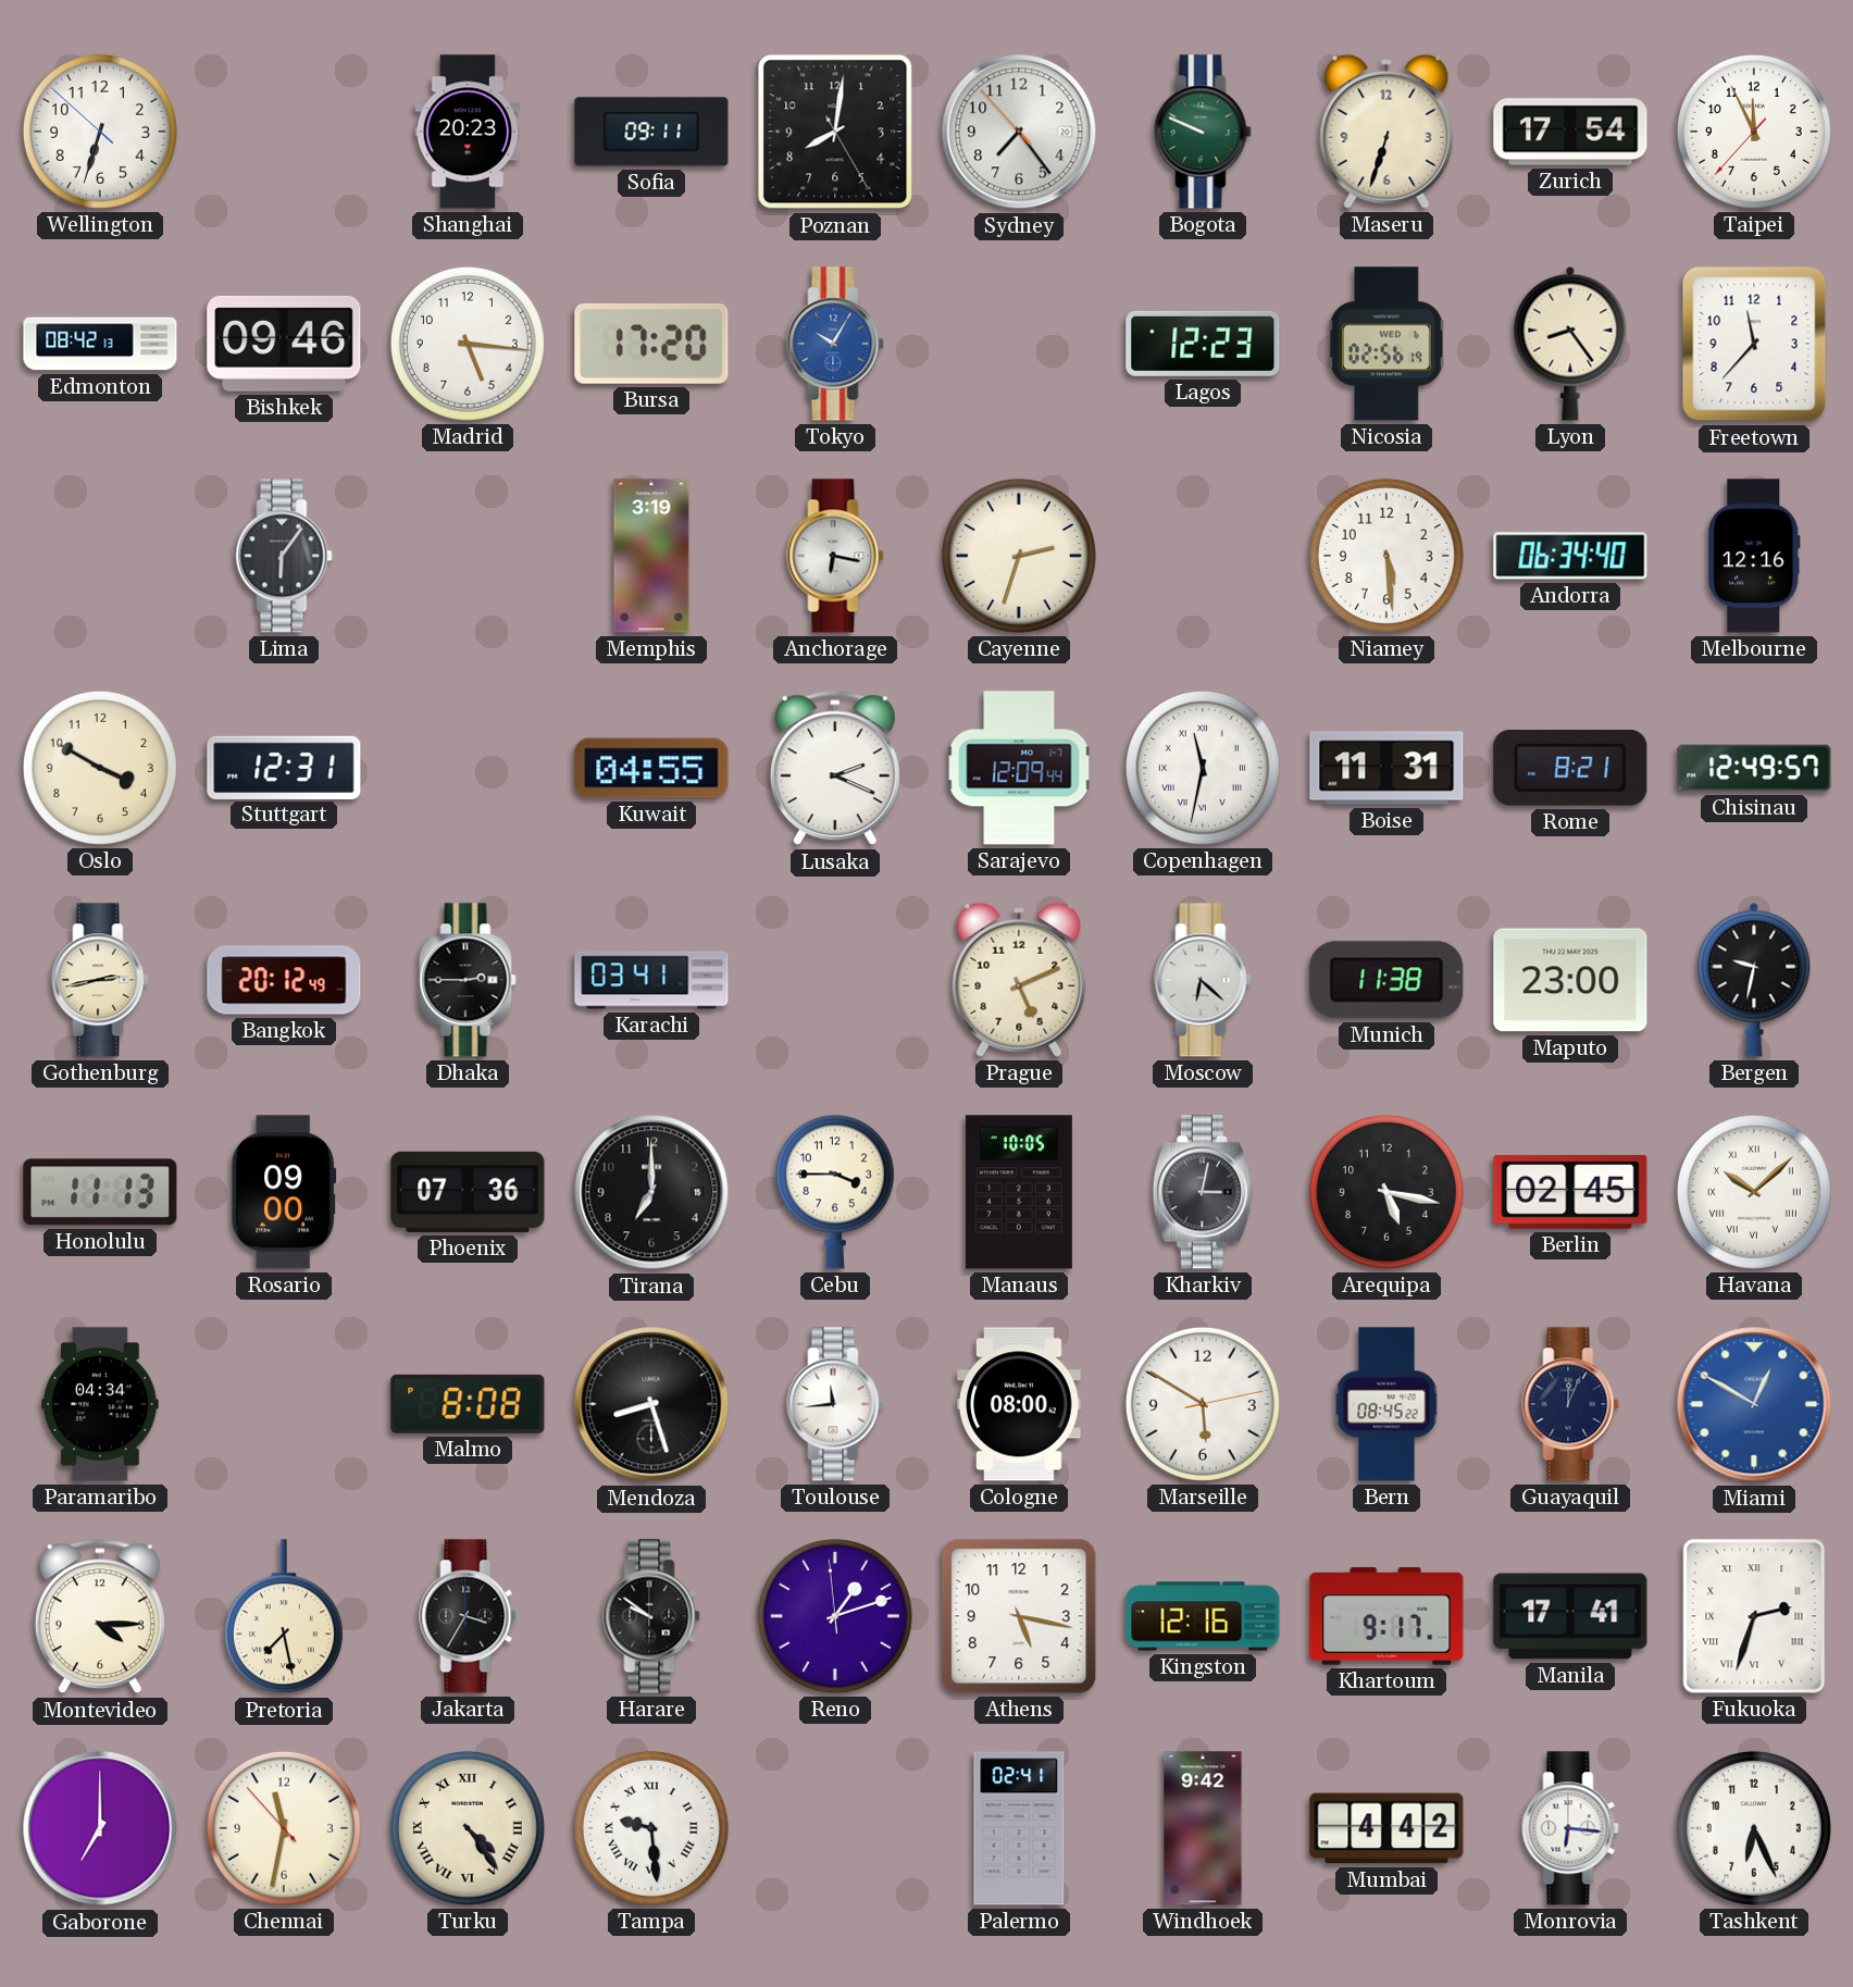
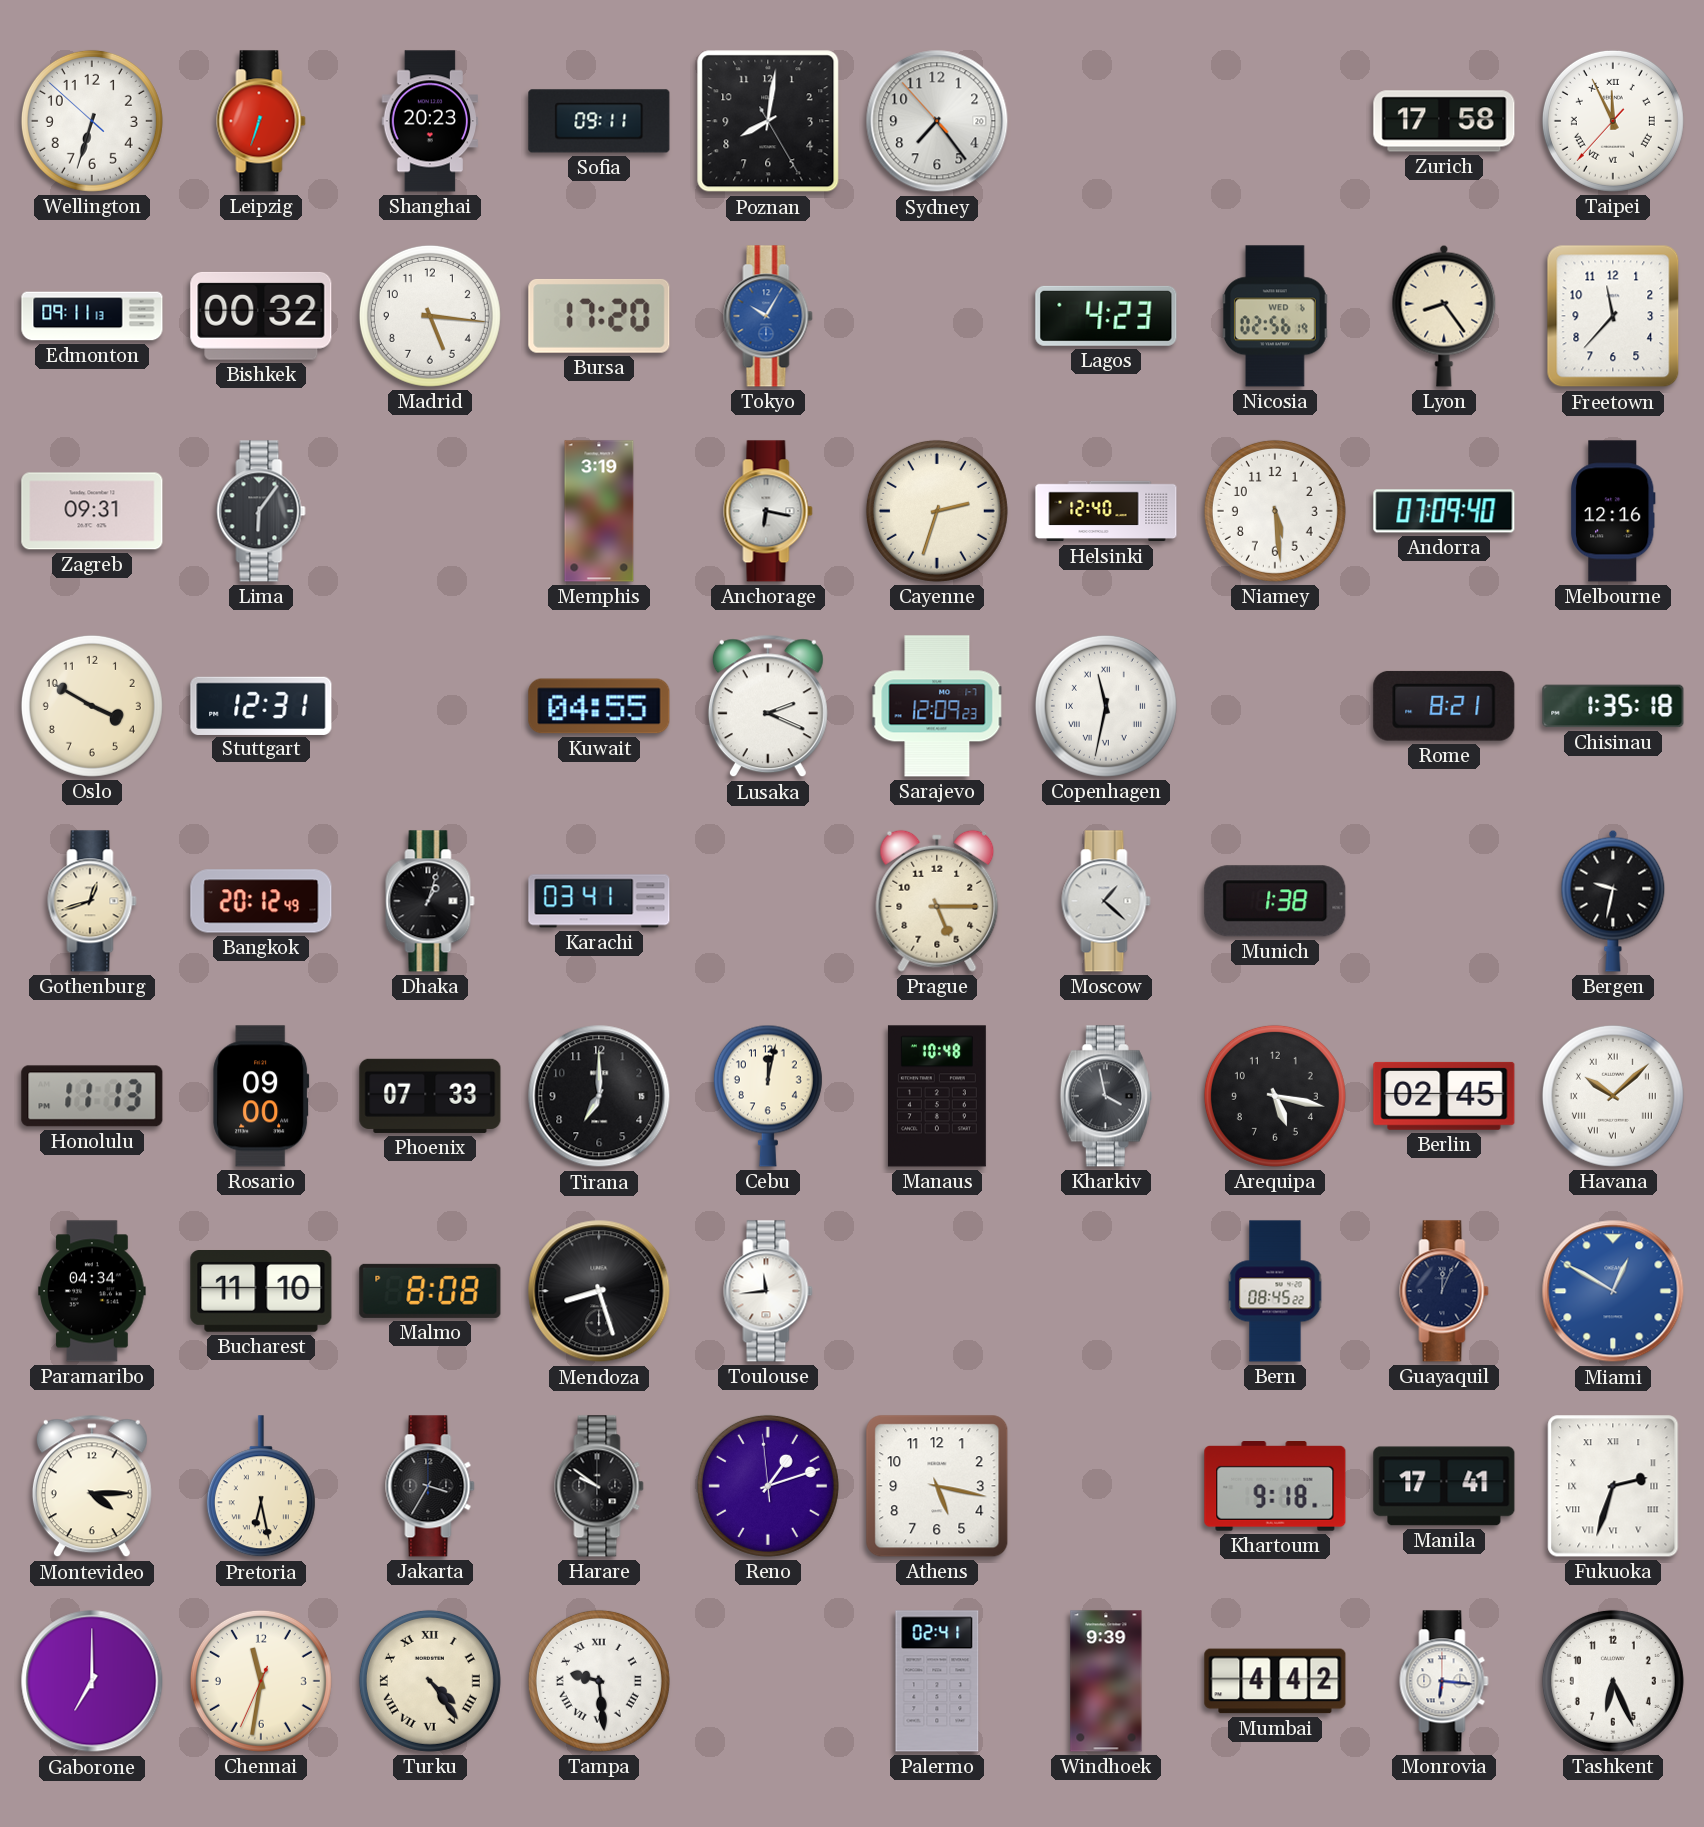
Leipzig: none -> 6:33
Bogota: 9:49 -> none
Maseru: 6:33 -> none
Zurich: 17:54 -> 17:58
Taipei numerals: Arabic -> Roman
Edmonton: 08:42 -> 09:11
Bishkek: 09:46 -> 00:32
Lagos: 12:23 -> 4:23
Zagreb: none -> 09:31
Helsinki: none -> 12:40
Andorra: 06:34 -> 07:09
Sarajevo: 12:09:44 -> 12:09:23
Boise: 11:31 -> none
Chisinau: 12:49 -> 1:35
Gothenburg: 2:43 -> 12:42
Dhaka: 2:45 -> 1:03
Prague: 5:11 -> 5:15
Moscow: 6:22 -> 1:22
Munich: 11:38 -> 1:38
Maputo: 23:00 -> none
Phoenix: 07:36 -> 07:33
Cebu: 3:45 -> 12:02
Manaus: 10:05 -> 10:48
Kharkiv: 3:02 -> 3:58
Bucharest: none -> 11:10
Cologne: 08:00 -> none
Marseille: 5:50 -> none
Pretoria: 7:28 -> 6:28
Kingston: 12:16 -> none
Khartoum: 9:17 -> 9:18
Chennai: 11:31:53 -> 11:31:34
Windhoek: 9:42 -> 9:39
